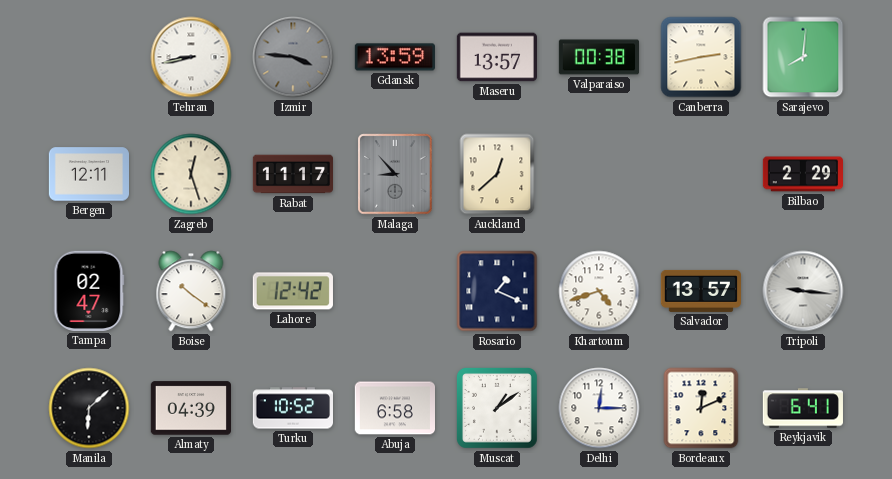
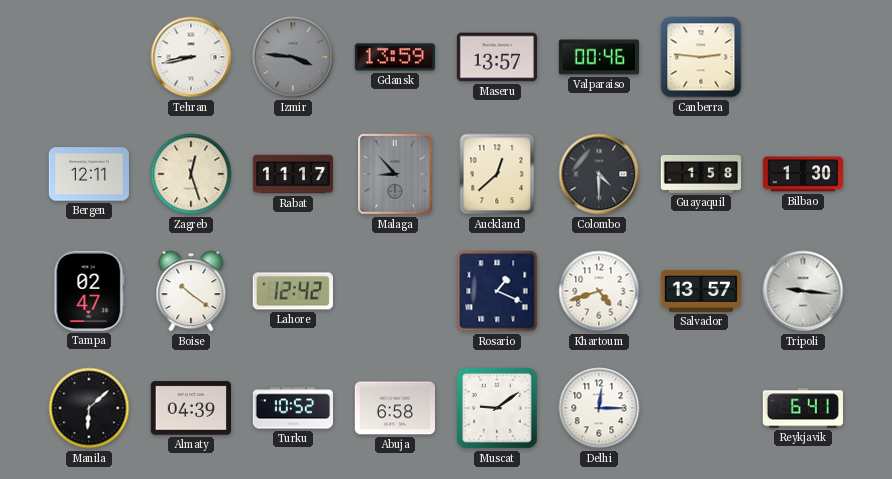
Valparaiso: 00:38 -> 00:46
Canberra: 2:43 -> 2:46
Sarajevo: 8:01 -> none
Colombo: none -> 4:30
Guayaquil: none -> 1:58
Bilbao: 2:29 -> 1:30
Muscat: 1:09 -> 9:09
Bordeaux: 12:11 -> none
